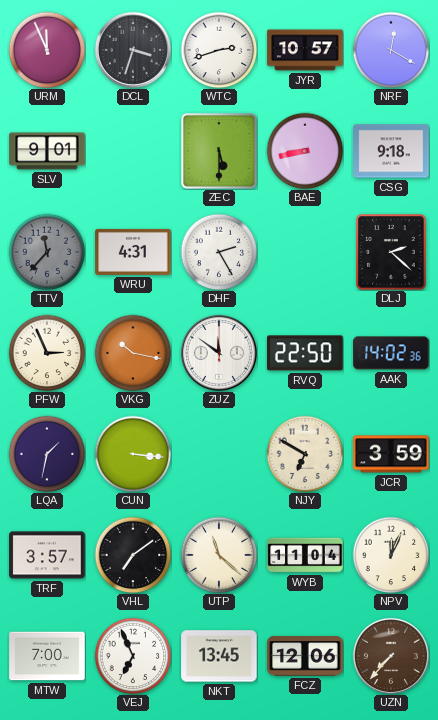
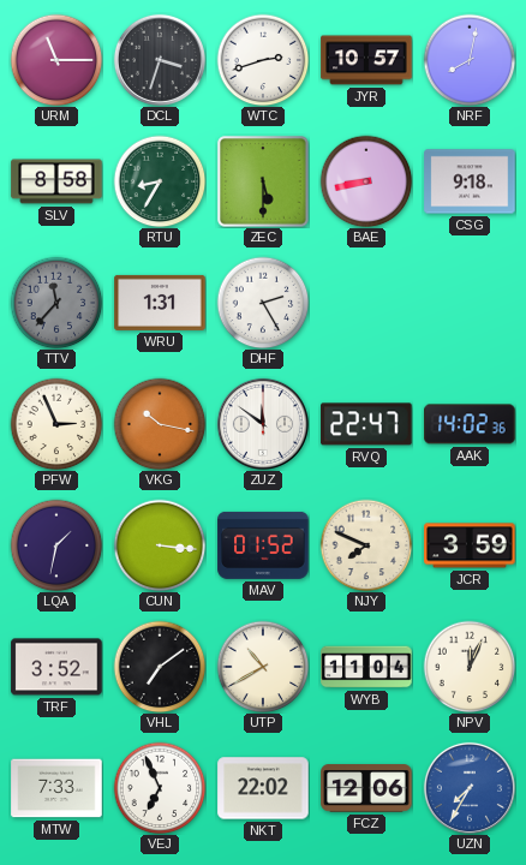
URM: 11:56 -> 11:15
NRF: 12:20 -> 8:02
SLV: 9:01 -> 8:58
RTU: none -> 8:35
WRU: 4:31 -> 1:31
DLJ: 2:22 -> none
RVQ: 22:50 -> 22:47
MAV: none -> 01:52
NJY: 6:50 -> 7:49
TRF: 3:57 -> 3:52
UTP: 11:22 -> 10:40
MTW: 7:00 -> 7:33
NKT: 13:45 -> 22:02
UZN: 7:37 -> 7:35
UZN dial: brown -> blue
